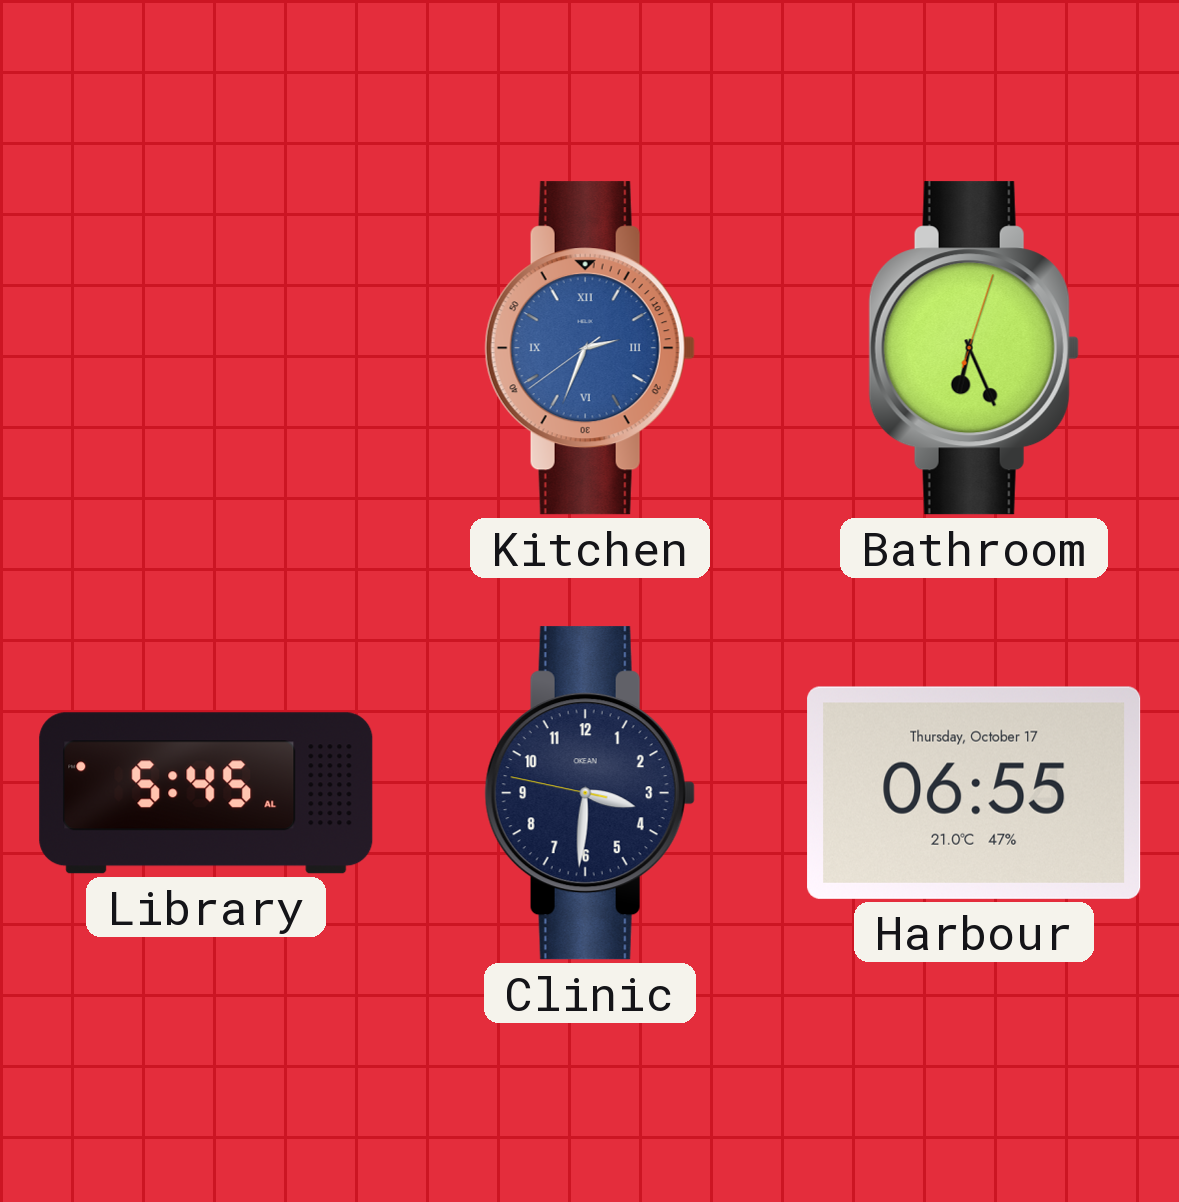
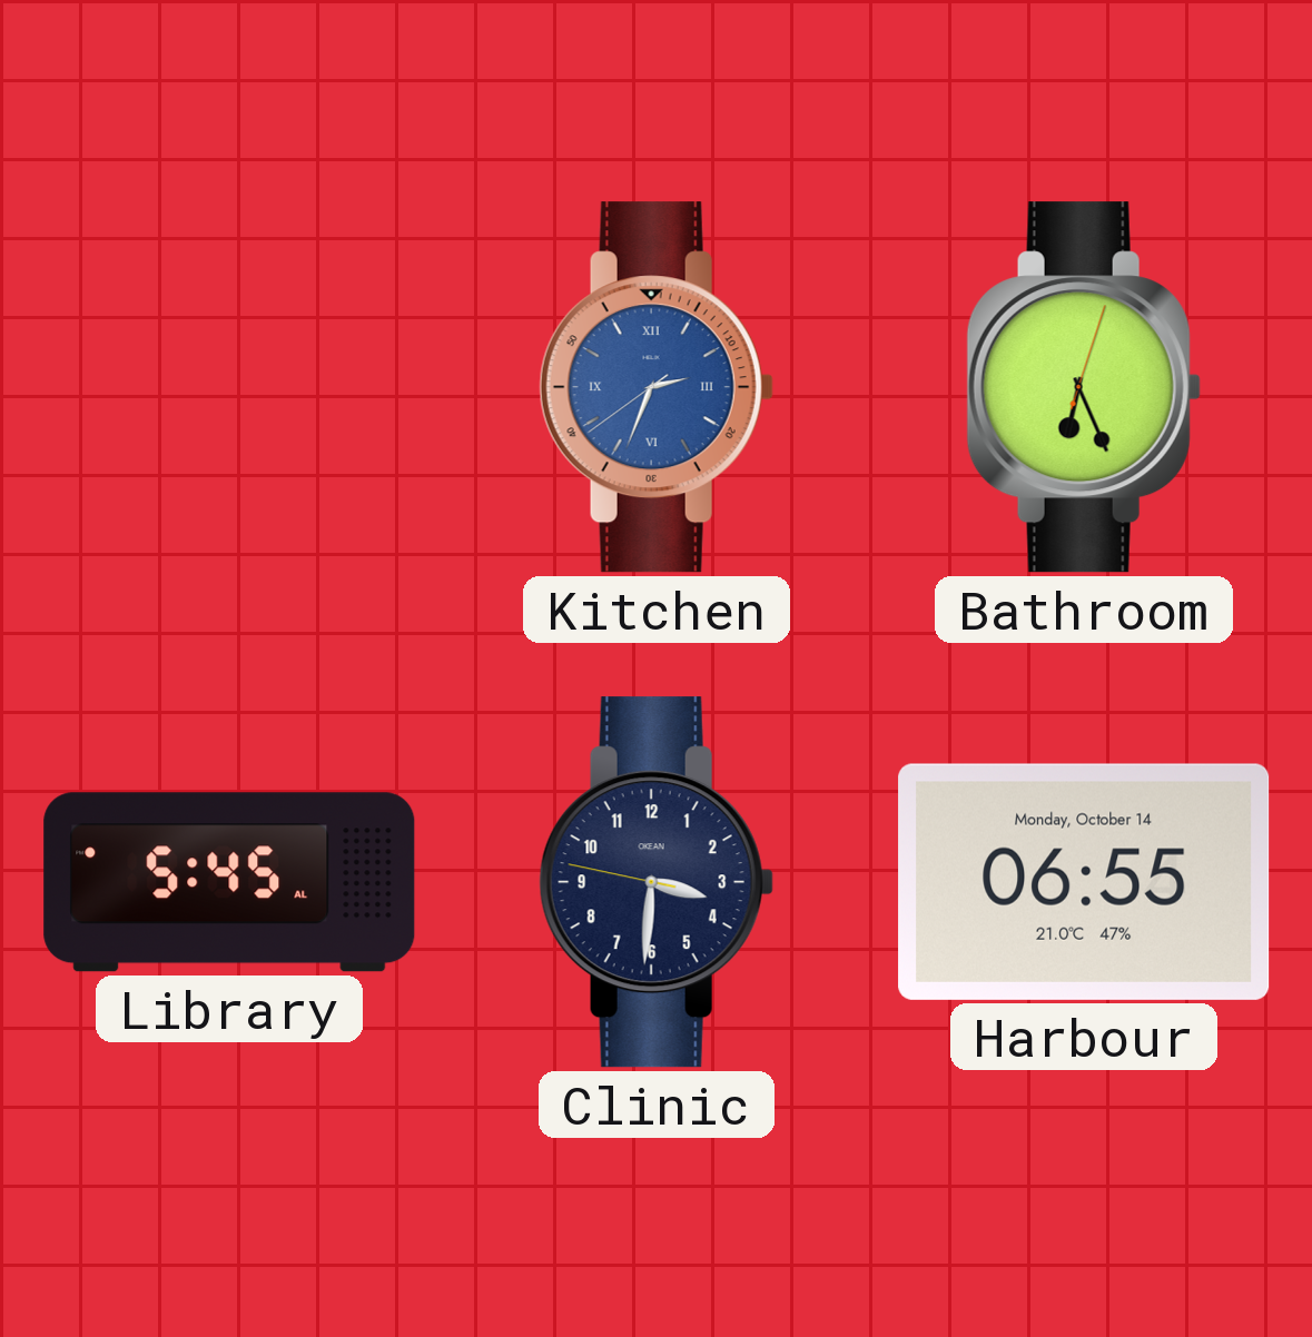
Harbour date: Thursday, October 17 -> Monday, October 14
